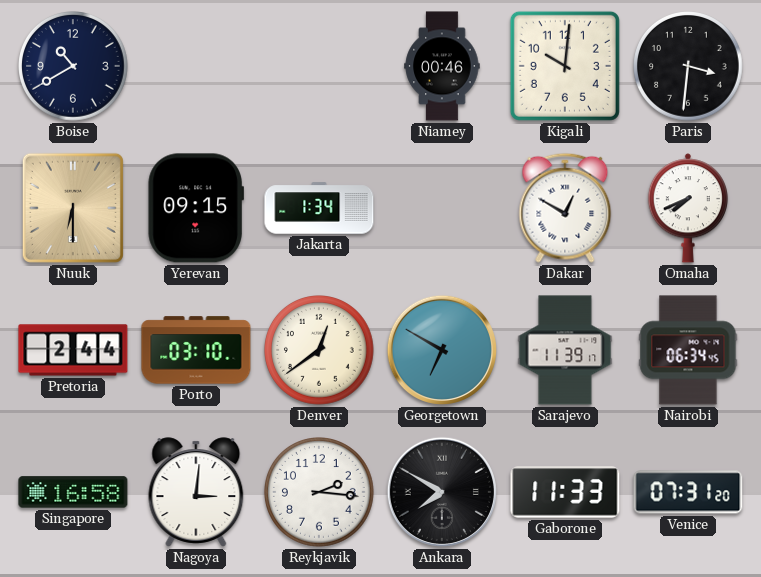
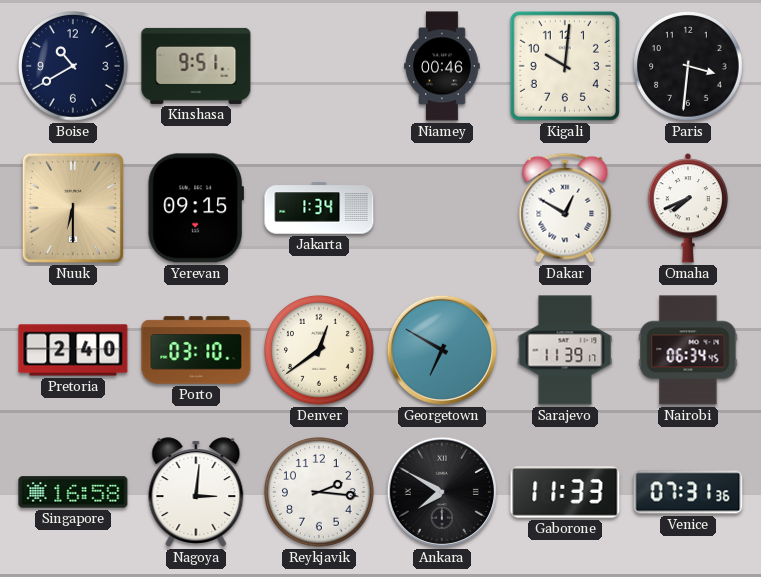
Kinshasa: none -> 9:51
Pretoria: 2:44 -> 2:40
Venice: 07:31:20 -> 07:31:36
